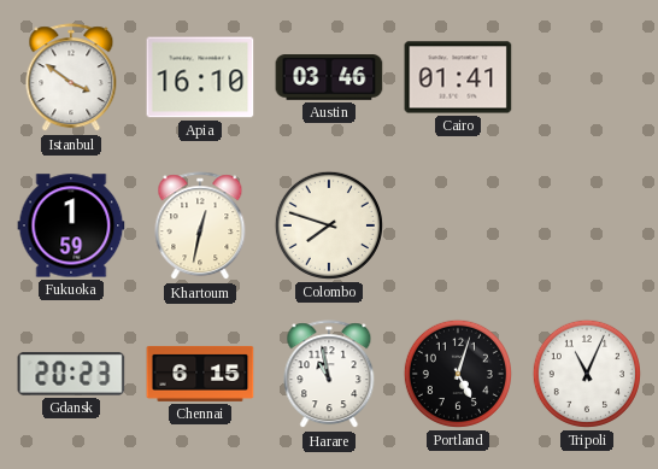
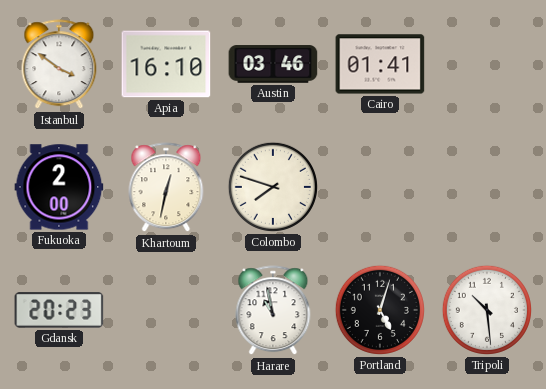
Fukuoka: 1:59 -> 2:00
Chennai: 6:15 -> none
Tripoli: 11:04 -> 10:29
